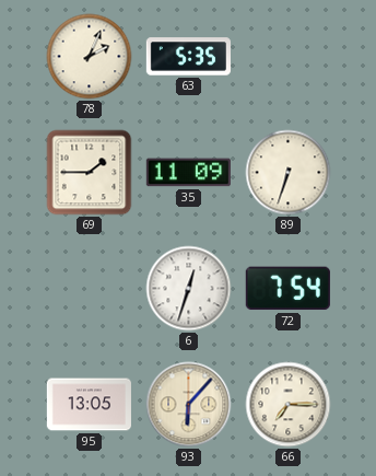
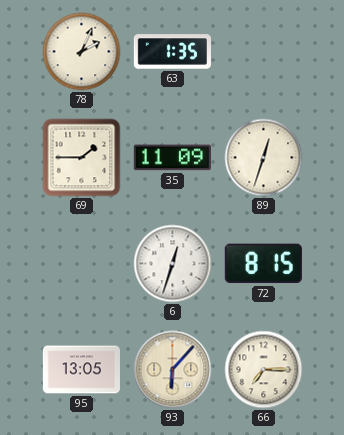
63: 5:35 -> 1:35
89: 6:33 -> 12:33
72: 7:54 -> 8:15
